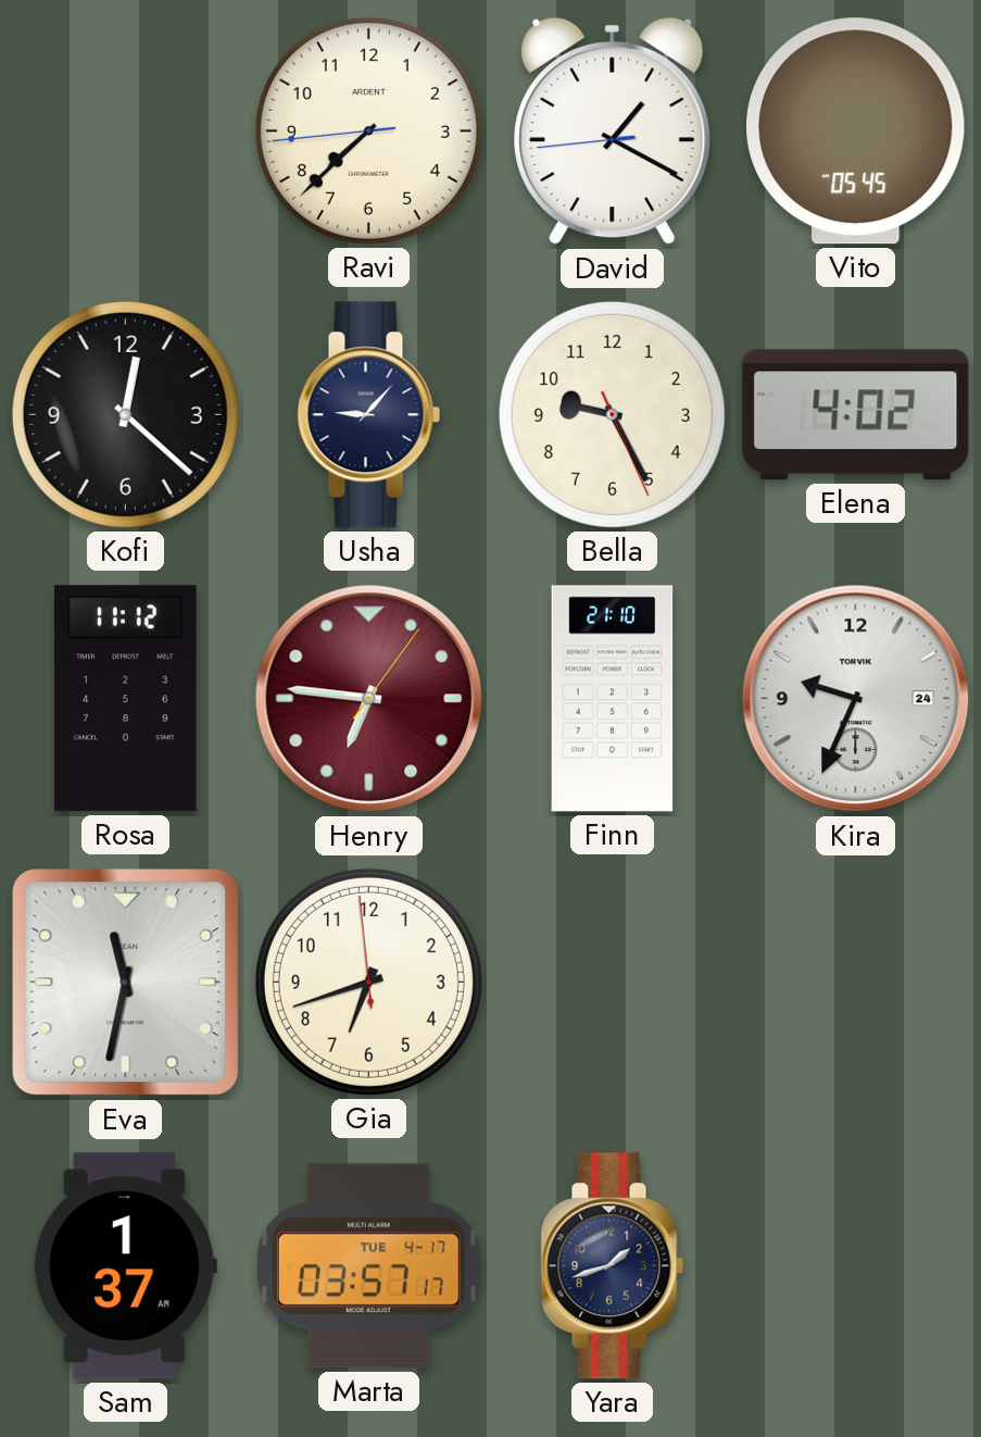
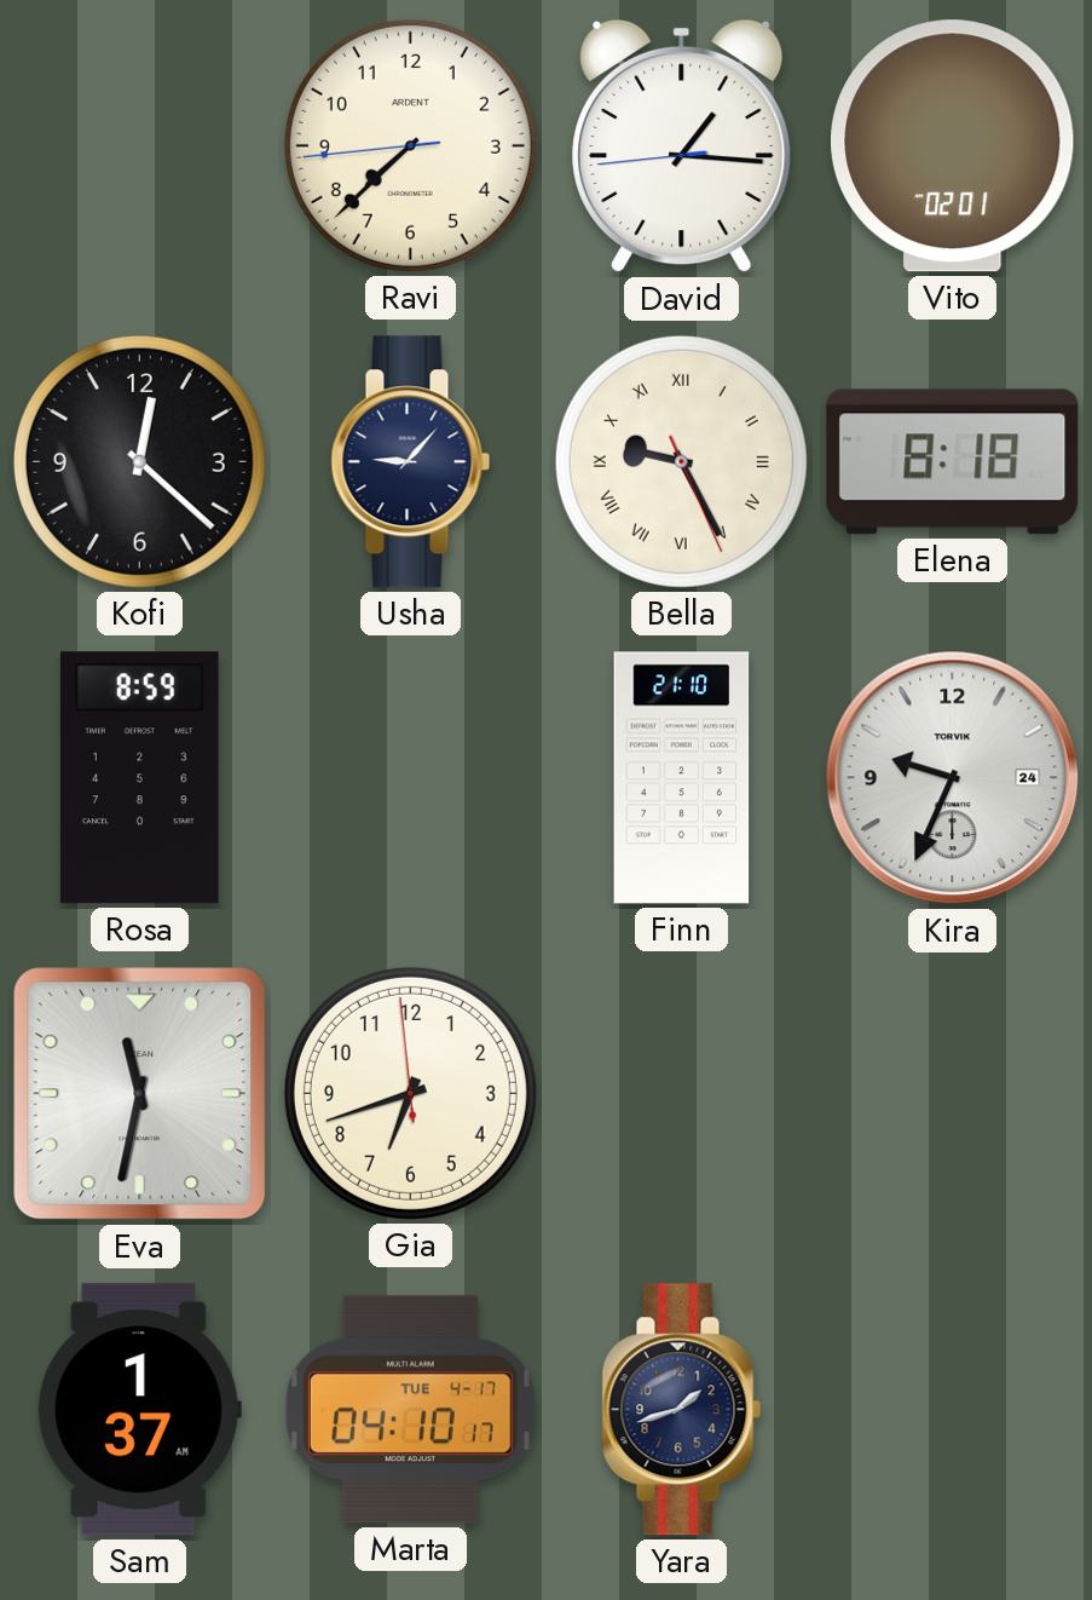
David: 1:19 -> 1:15
Vito: 05:45 -> 02:01
Bella numerals: Arabic -> Roman
Elena: 4:02 -> 8:18
Rosa: 11:12 -> 8:59
Henry: 6:46 -> none
Marta: 03:57 -> 04:10
